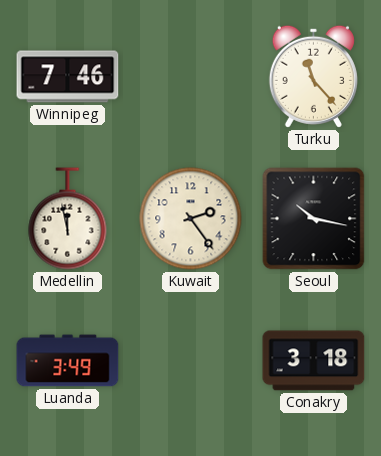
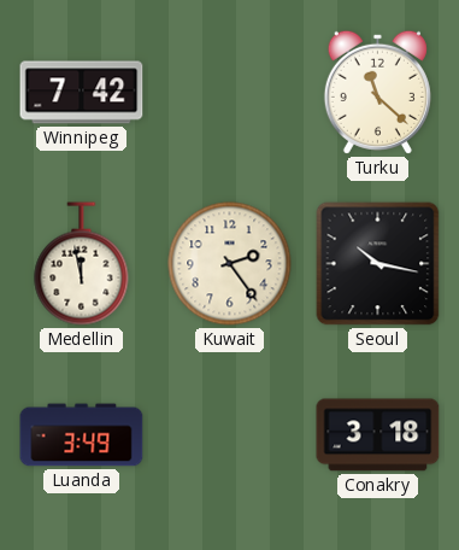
Winnipeg: 7:46 -> 7:42
Turku: 11:23 -> 11:22
